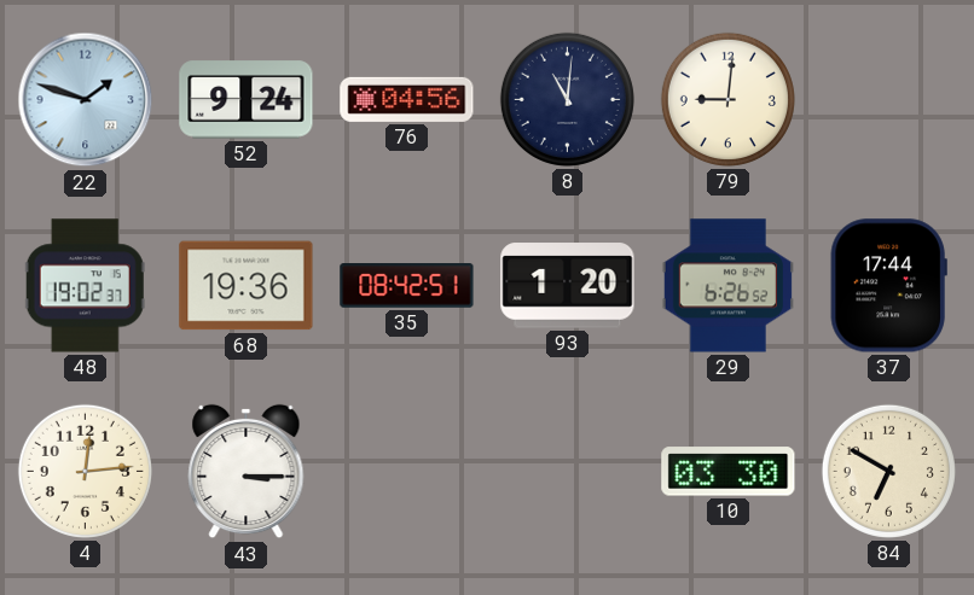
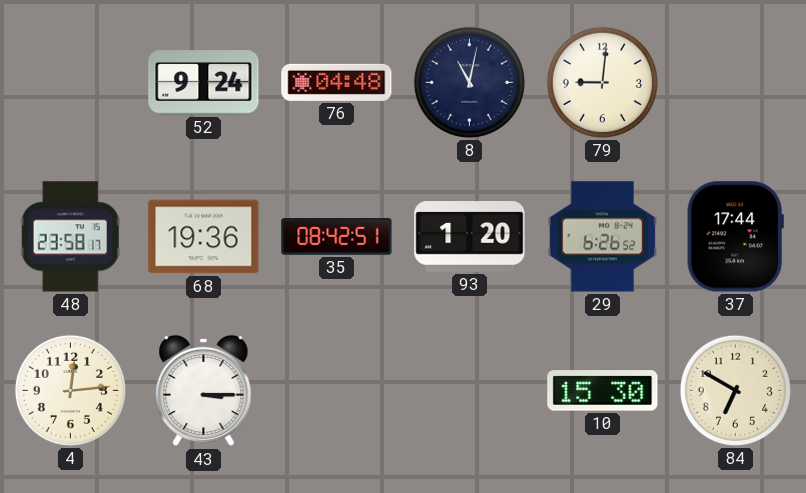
22: 1:48 -> none
76: 04:56 -> 04:48
8: 11:01 -> 11:02
48: 19:02 -> 23:58
10: 03:30 -> 15:30
